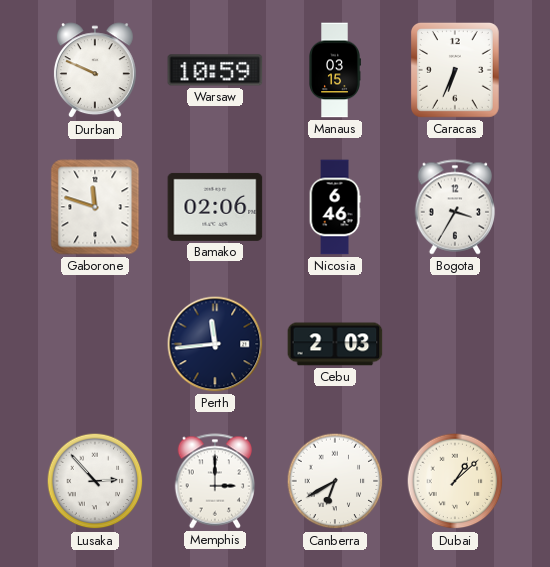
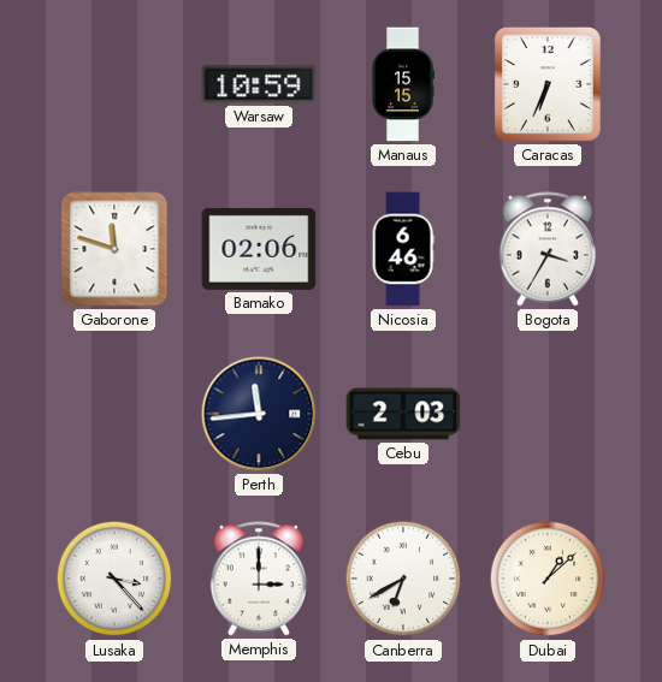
Durban: 9:49 -> none
Manaus: 03:15 -> 15:15
Lusaka: 2:53 -> 3:23
